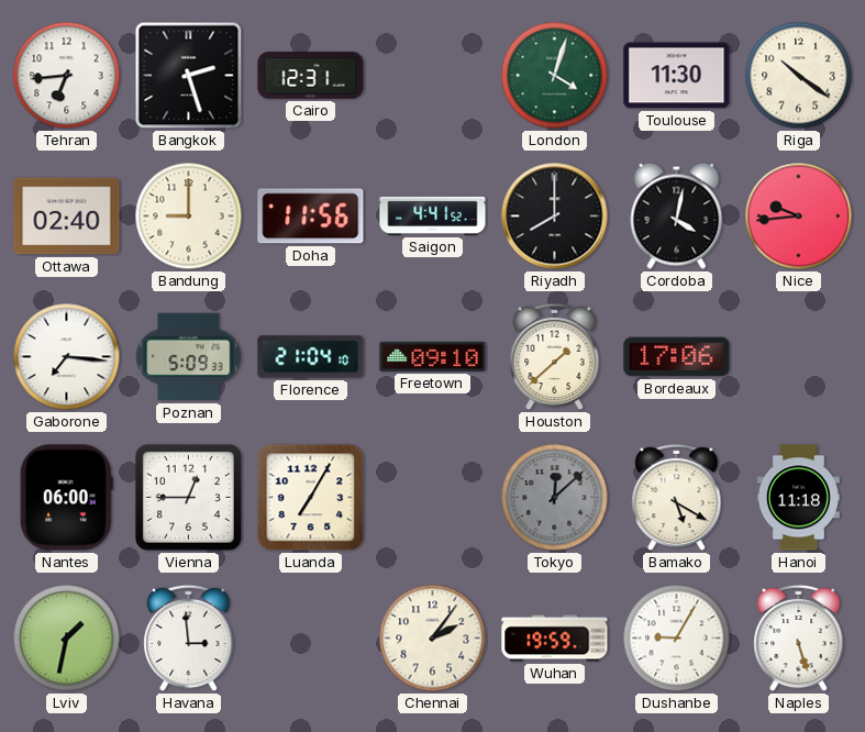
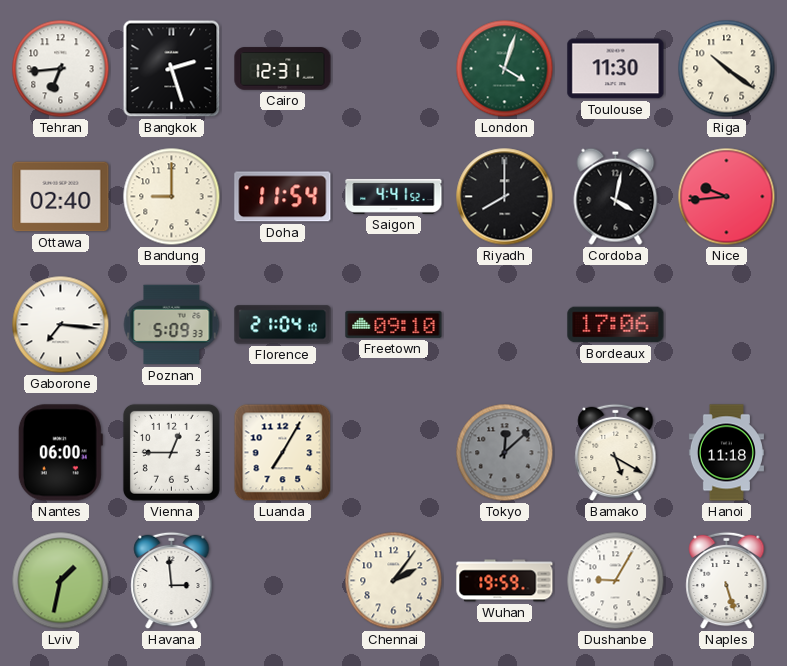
Doha: 11:56 -> 11:54
Houston: 1:38 -> none
